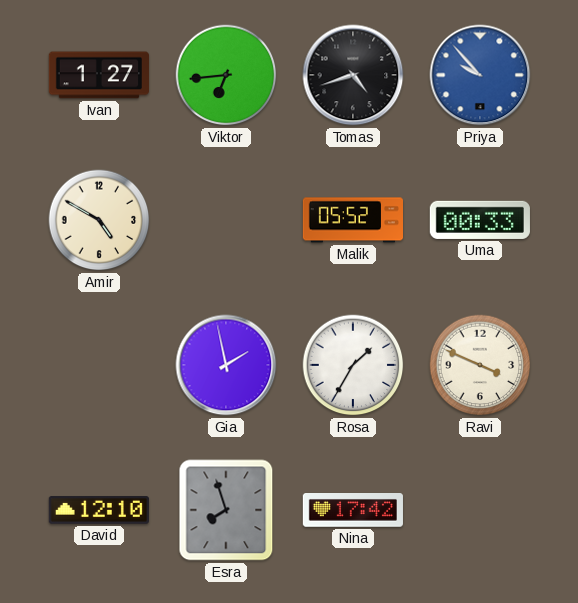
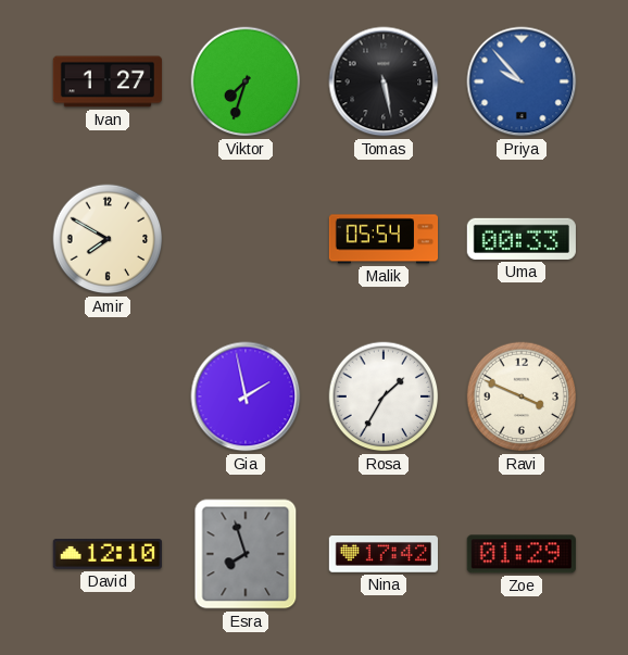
Viktor: 6:44 -> 7:33
Tomas: 4:42 -> 5:28
Amir: 4:50 -> 7:50
Malik: 05:52 -> 05:54
Zoe: none -> 01:29
